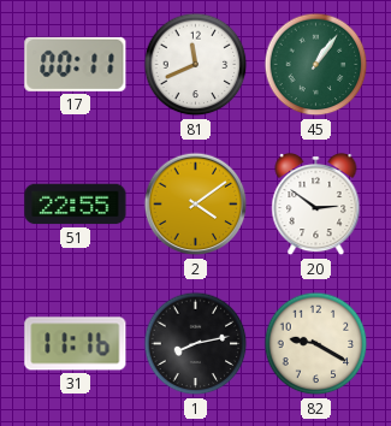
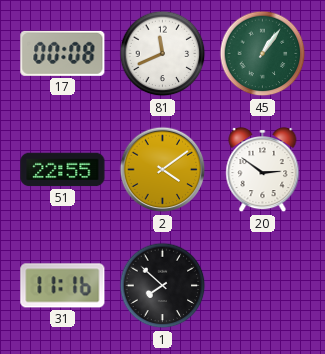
17: 00:11 -> 00:08
1: 8:13 -> 7:52
82: 9:20 -> none
